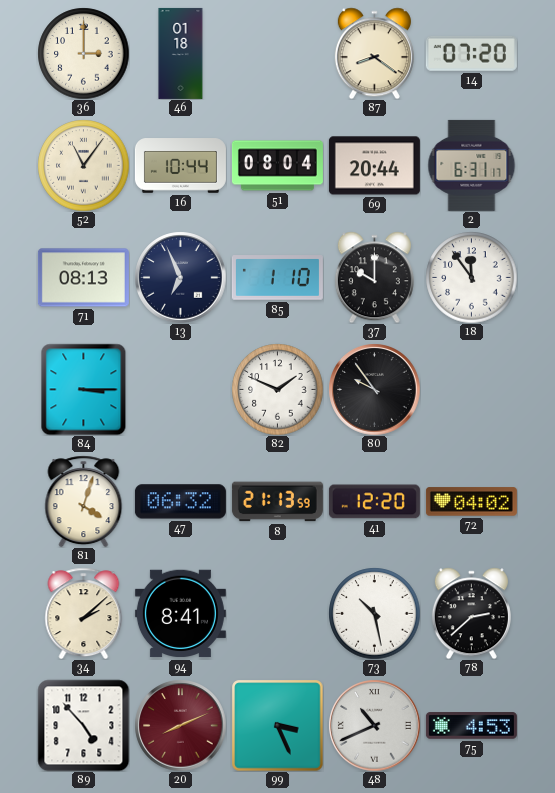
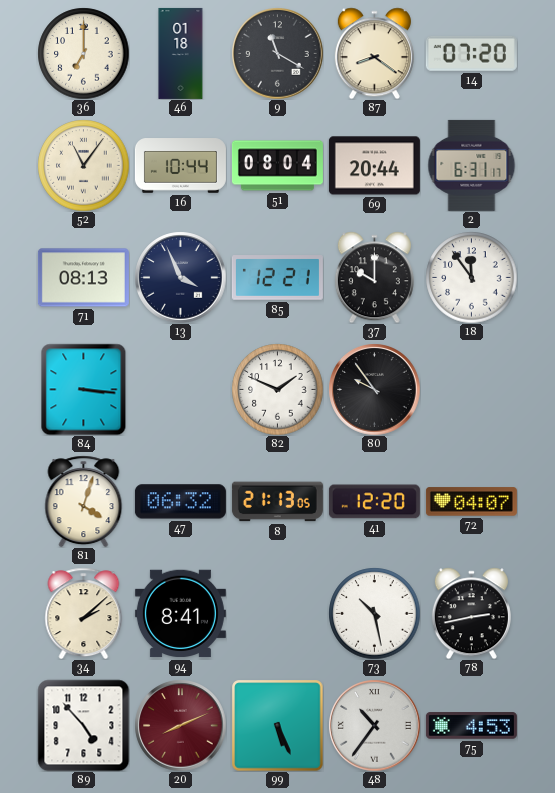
36: 3:00 -> 7:00
9: none -> 11:20
13: 6:56 -> 3:56
85: 1:10 -> 12:21
84: 3:15 -> 3:16
8: 21:13:59 -> 21:13:05
72: 04:02 -> 04:07
78: 2:38 -> 2:43
99: 3:26 -> 5:26
48: 10:41 -> 10:36
